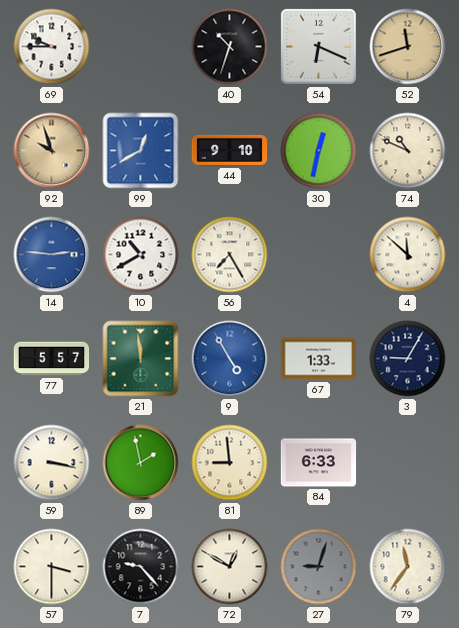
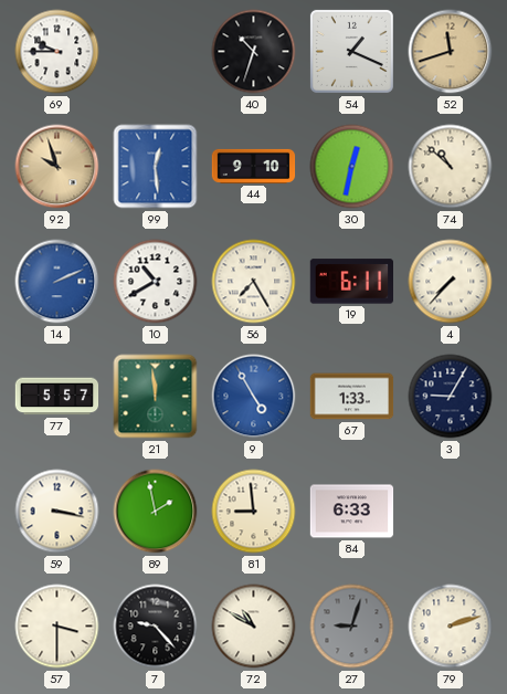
54: 6:19 -> 1:19
99: 12:40 -> 12:29
74: 10:49 -> 10:52
14: 2:46 -> 2:11
19: none -> 6:11
4: 11:52 -> 7:37
72: 12:50 -> 10:50
79: 11:36 -> 2:12
